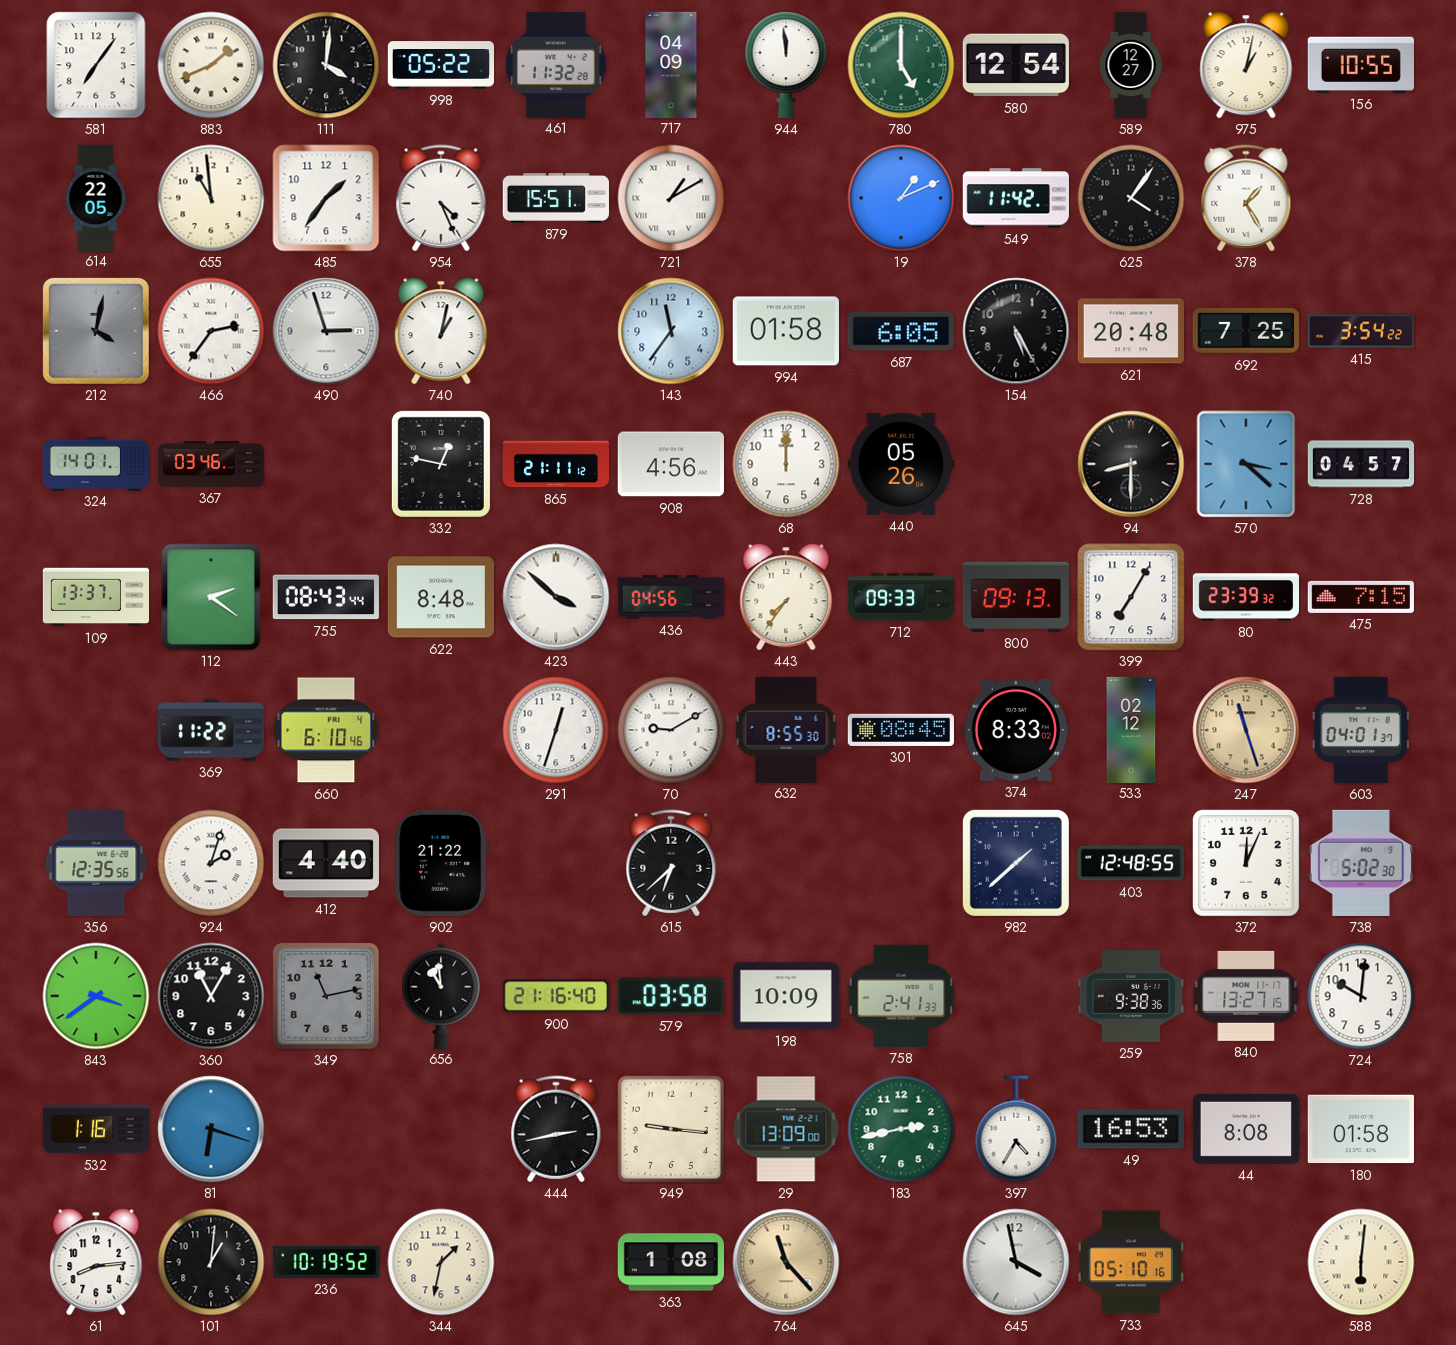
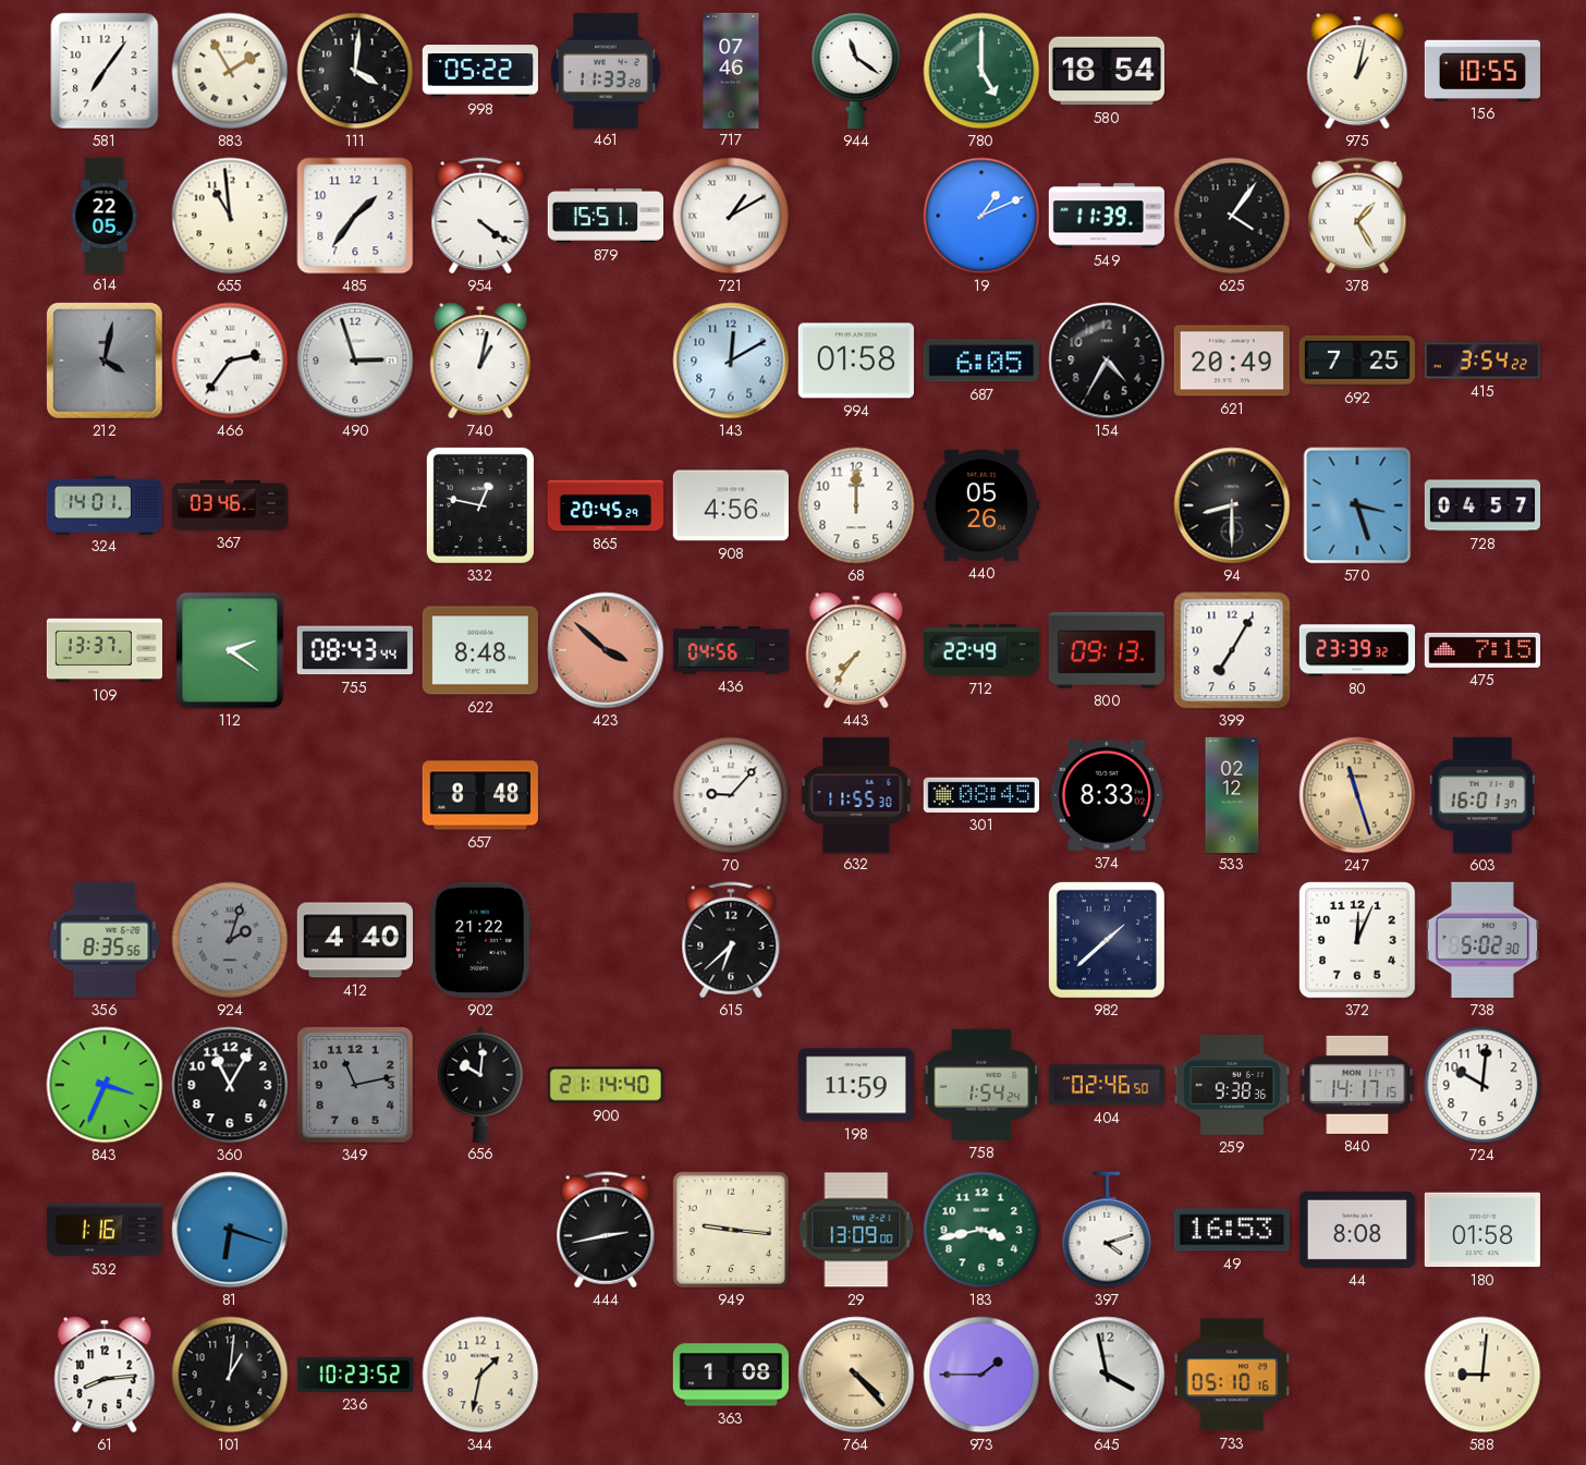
883: 1:41 -> 1:55
461: 11:32 -> 11:33
717: 04:09 -> 07:46
944: 11:59 -> 11:21
580: 12:54 -> 18:54
589: 12:27 -> none
954: 4:26 -> 4:21
549: 11:42 -> 11:39
143: 11:36 -> 12:10
154: 5:25 -> 4:35
621: 20:48 -> 20:49
865: 21:11 -> 20:45
570: 3:22 -> 3:27
423 dial: white -> salmon
712: 09:33 -> 22:49
369: 11:22 -> none
660: 6:10 -> none
657: none -> 8:48
291: 12:33 -> none
70: 9:10 -> 9:07
632: 8:55 -> 11:55
603: 04:01 -> 16:01
356: 12:35 -> 8:35
924 dial: white -> grey
403: 12:48 -> none
843: 3:39 -> 3:34
656: 10:59 -> 10:01
900: 21:16 -> 21:14
579: 03:58 -> none
198: 10:09 -> 11:59
758: 2:41 -> 1:54
404: none -> 02:46
840: 13:27 -> 14:17
183: 2:43 -> 3:43
397: 4:35 -> 4:12
236: 10:19 -> 10:23
764: 11:23 -> 4:23
973: none -> 1:45
588: 6:01 -> 9:01
